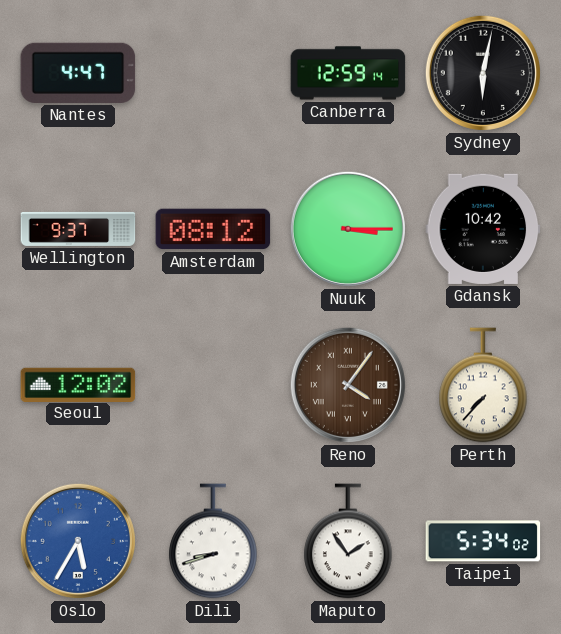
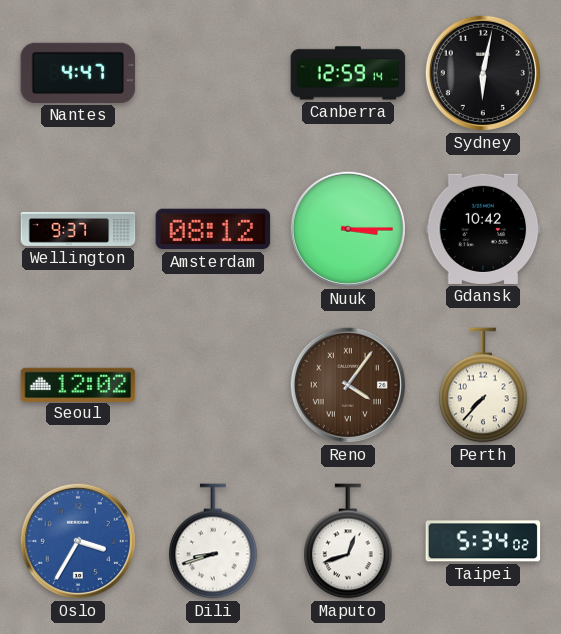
Oslo: 5:35 -> 3:35
Maputo: 1:54 -> 12:42
